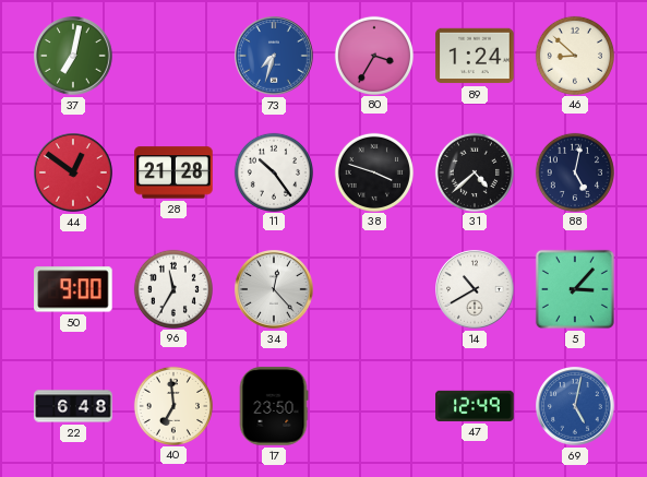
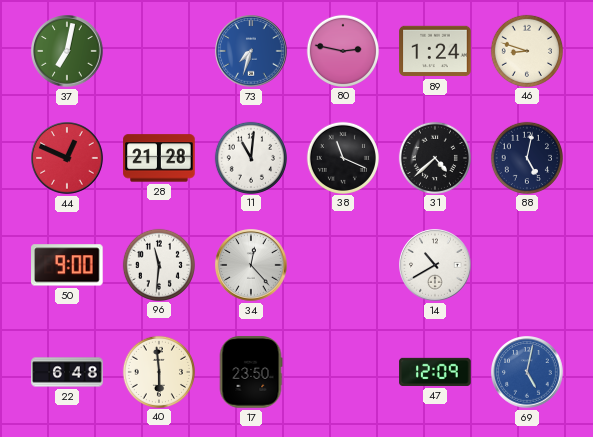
80: 3:35 -> 2:47
46: 8:52 -> 8:48
44: 12:51 -> 12:49
11: 10:24 -> 11:01
38: 3:48 -> 11:19
96: 11:35 -> 11:31
5: 3:07 -> none
40: 6:59 -> 5:59
47: 12:49 -> 12:09
